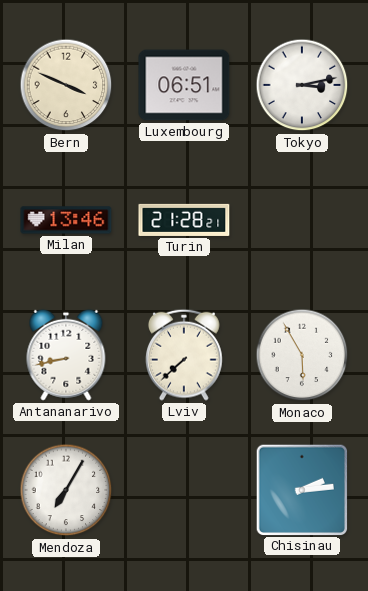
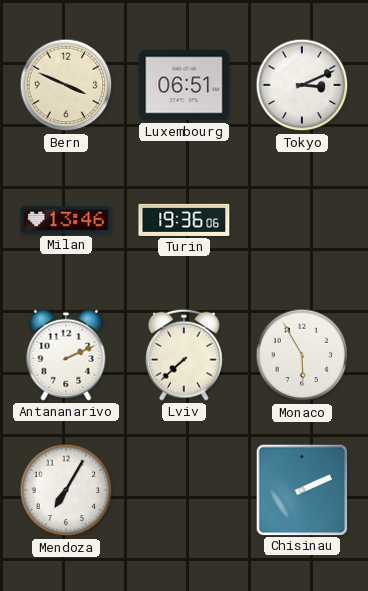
Tokyo: 3:13 -> 3:11
Turin: 21:28 -> 19:36
Antananarivo: 8:43 -> 2:11
Chisinau: 2:14 -> 2:11
